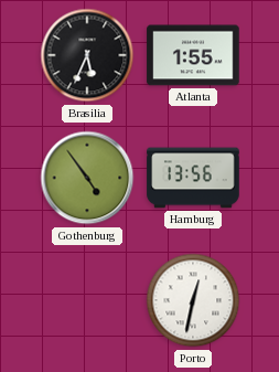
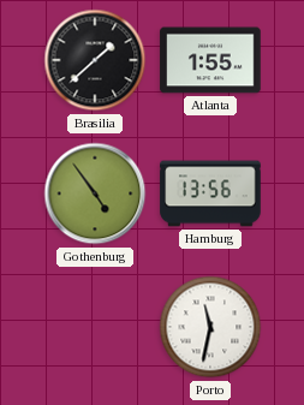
Brasilia: 5:34 -> 1:38
Porto: 12:32 -> 11:32
